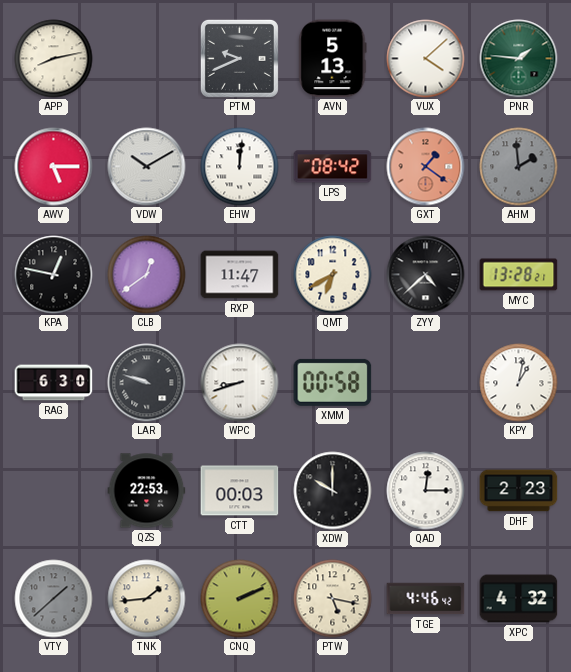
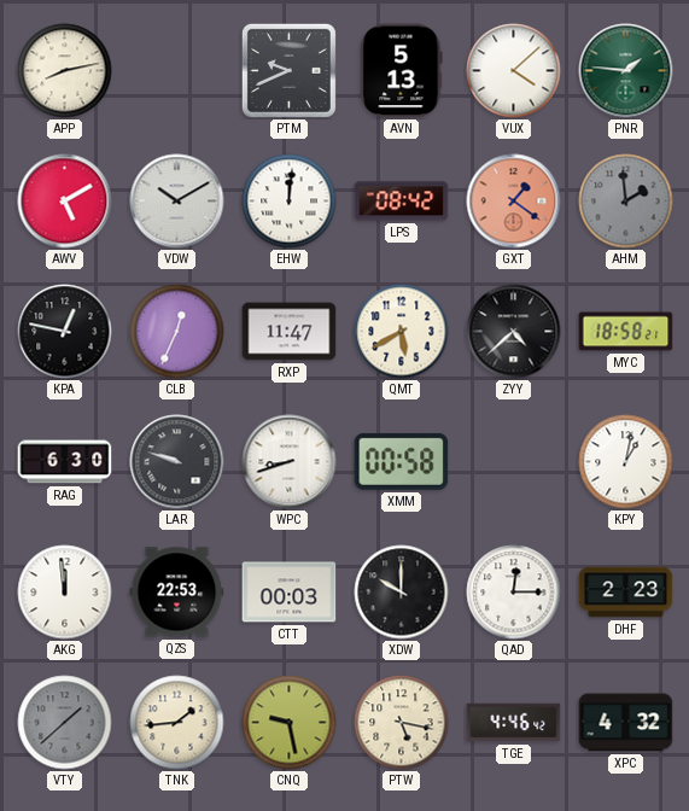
AWV: 5:15 -> 5:10
CLB: 12:39 -> 12:34
QMT: 6:40 -> 5:40
MYC: 13:28 -> 18:58
AKG: none -> 11:59
CNQ: 2:11 -> 9:28
